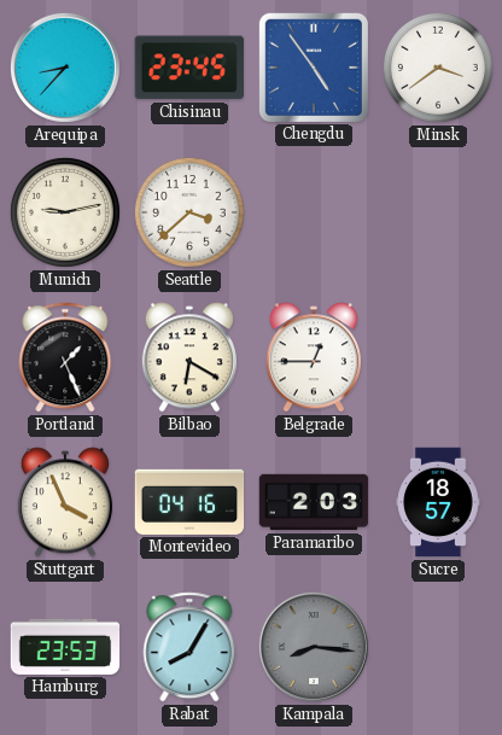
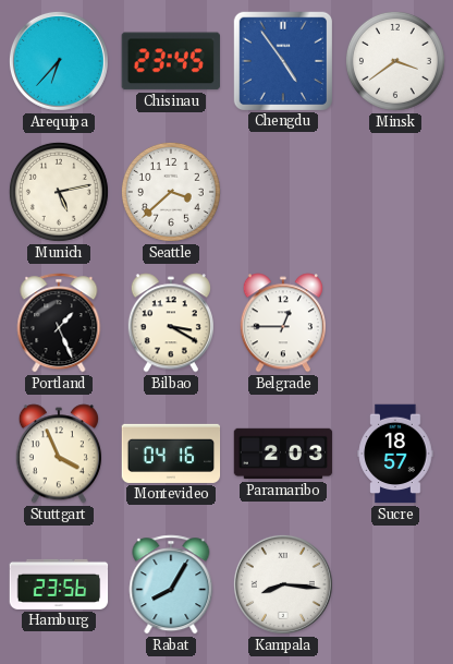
Arequipa: 8:37 -> 6:37
Munich: 9:13 -> 5:13
Bilbao: 6:20 -> 3:20
Hamburg: 23:53 -> 23:56
Kampala dial: grey -> white
